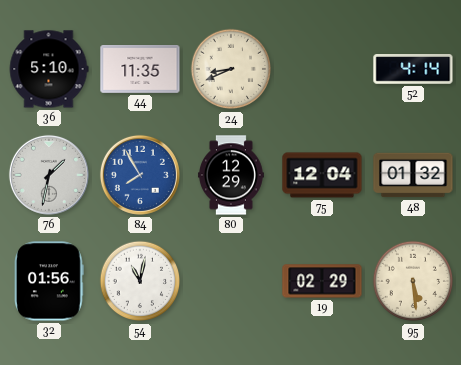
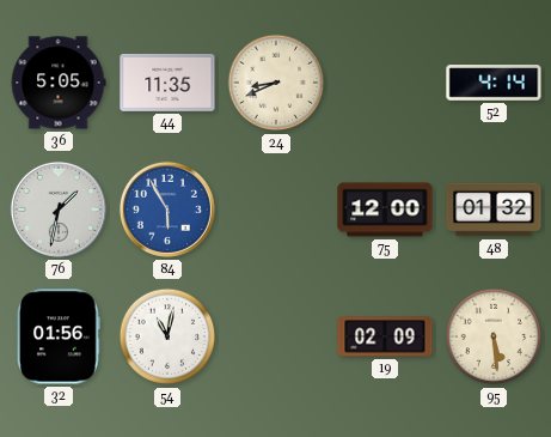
36: 5:10 -> 5:05
84: 7:55 -> 5:55
80: 12:29 -> none
75: 12:04 -> 12:00
19: 02:29 -> 02:09
